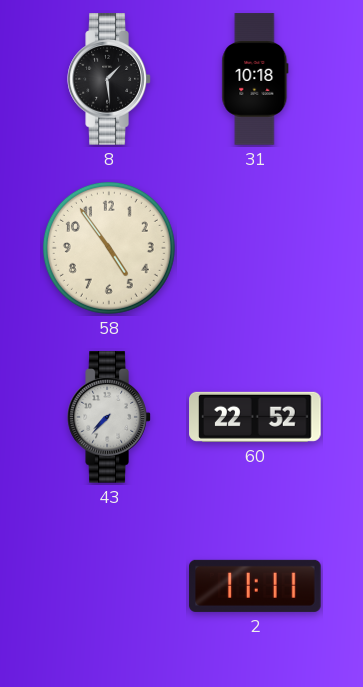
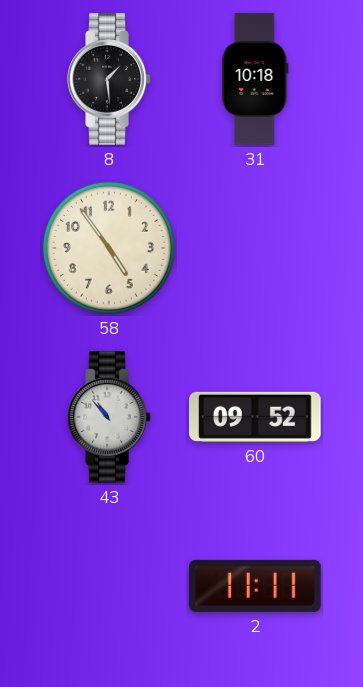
43: 7:37 -> 10:53
60: 22:52 -> 09:52
